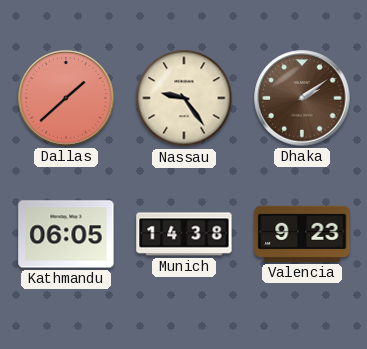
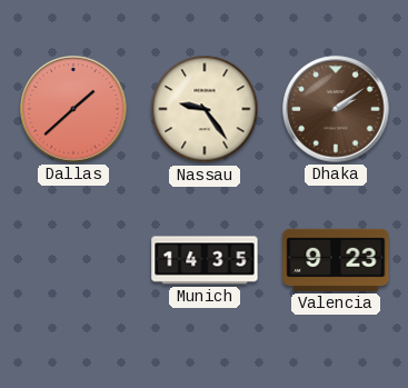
Kathmandu: 06:05 -> none
Munich: 14:38 -> 14:35
